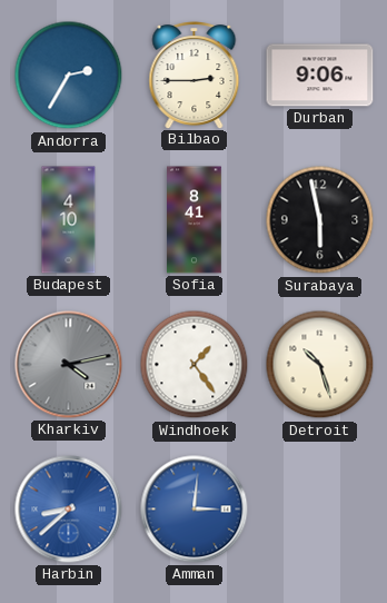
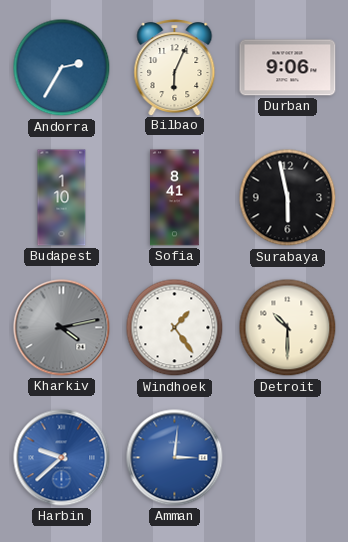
Bilbao: 2:45 -> 6:04
Budapest: 4:10 -> 1:10
Detroit: 10:27 -> 10:30
Harbin: 8:38 -> 9:38
